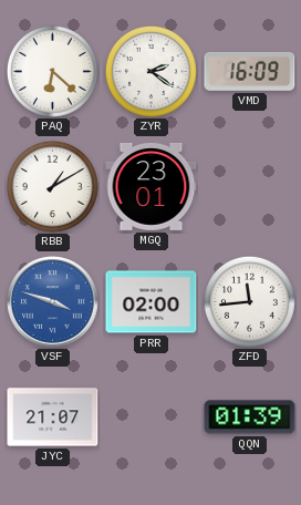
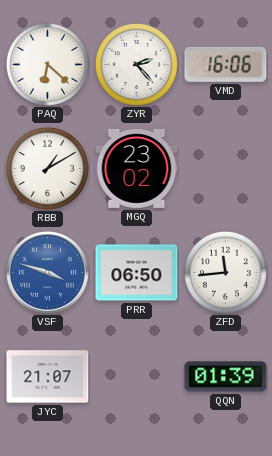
ZYR: 2:21 -> 2:23
VMD: 16:09 -> 16:06
MGQ: 23:01 -> 23:02
PRR: 02:00 -> 06:50
